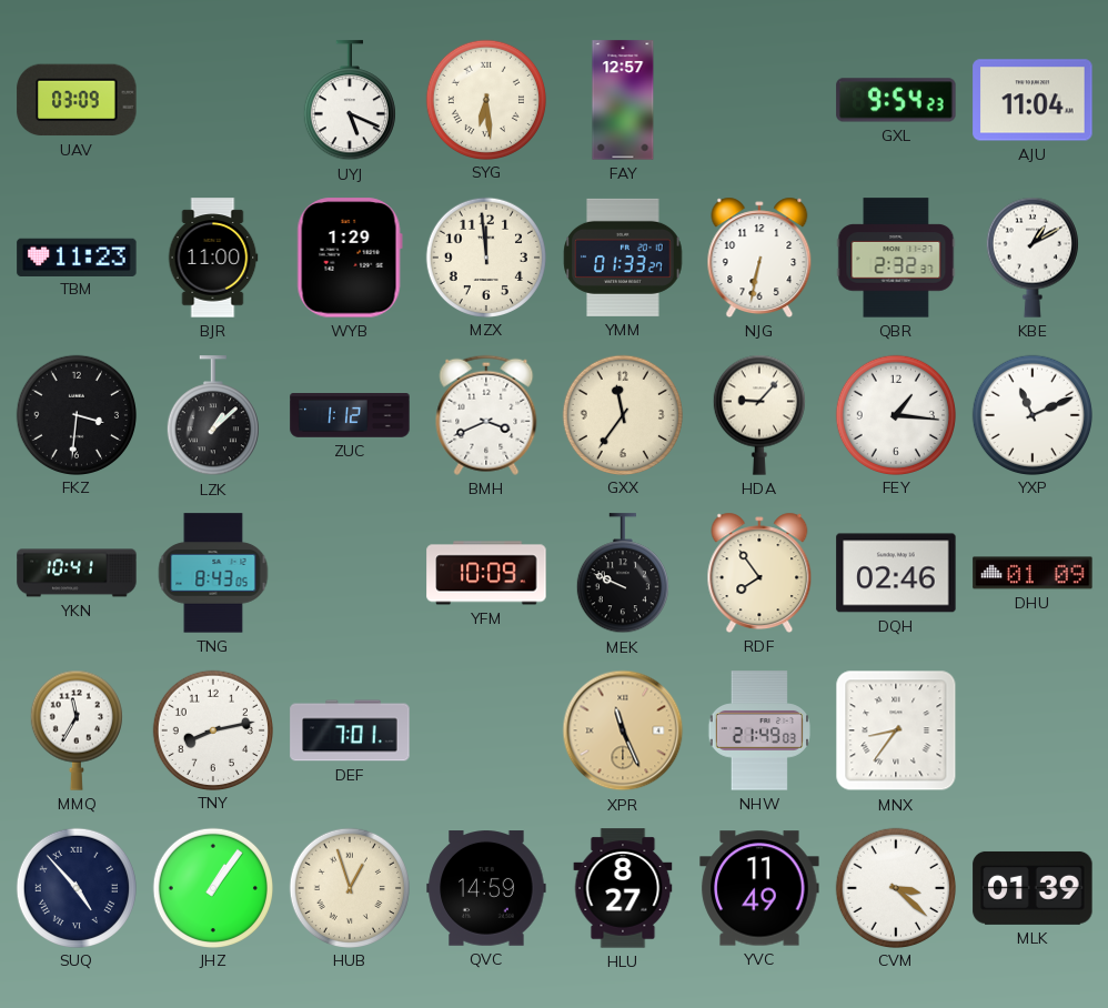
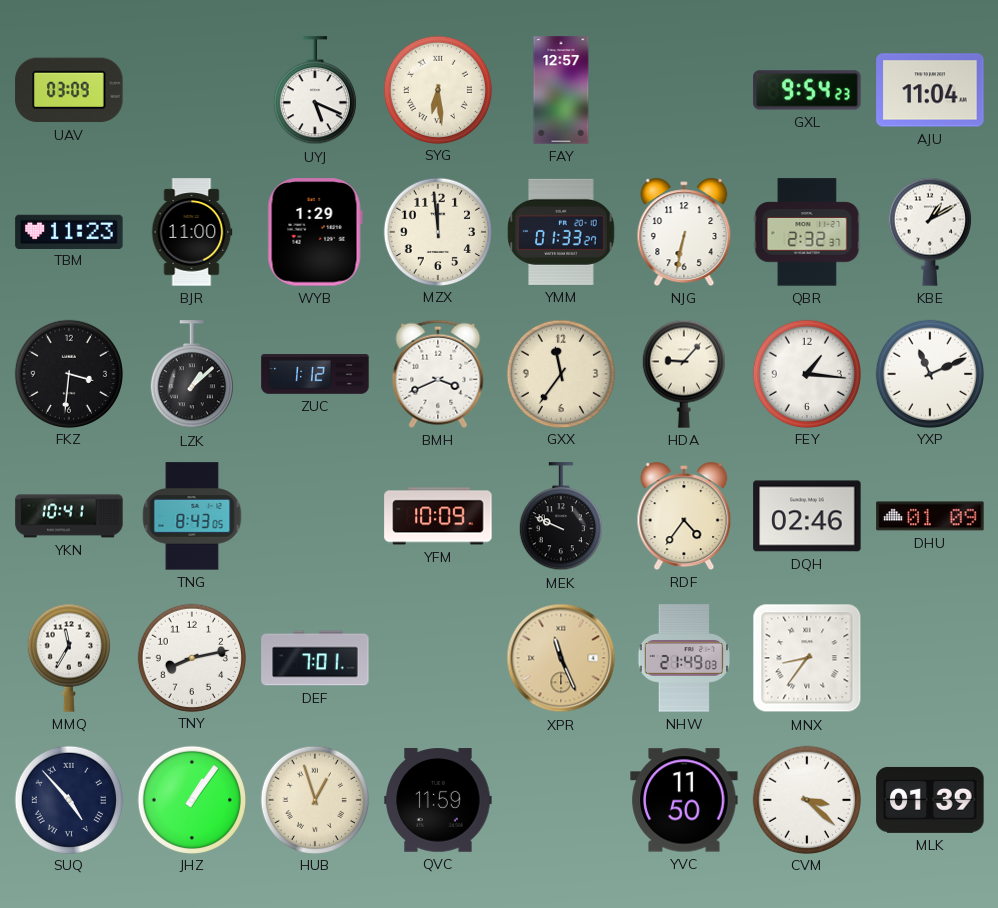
RDF: 7:54 -> 4:36
QVC: 14:59 -> 11:59
HLU: 8:27 -> none
YVC: 11:49 -> 11:50
